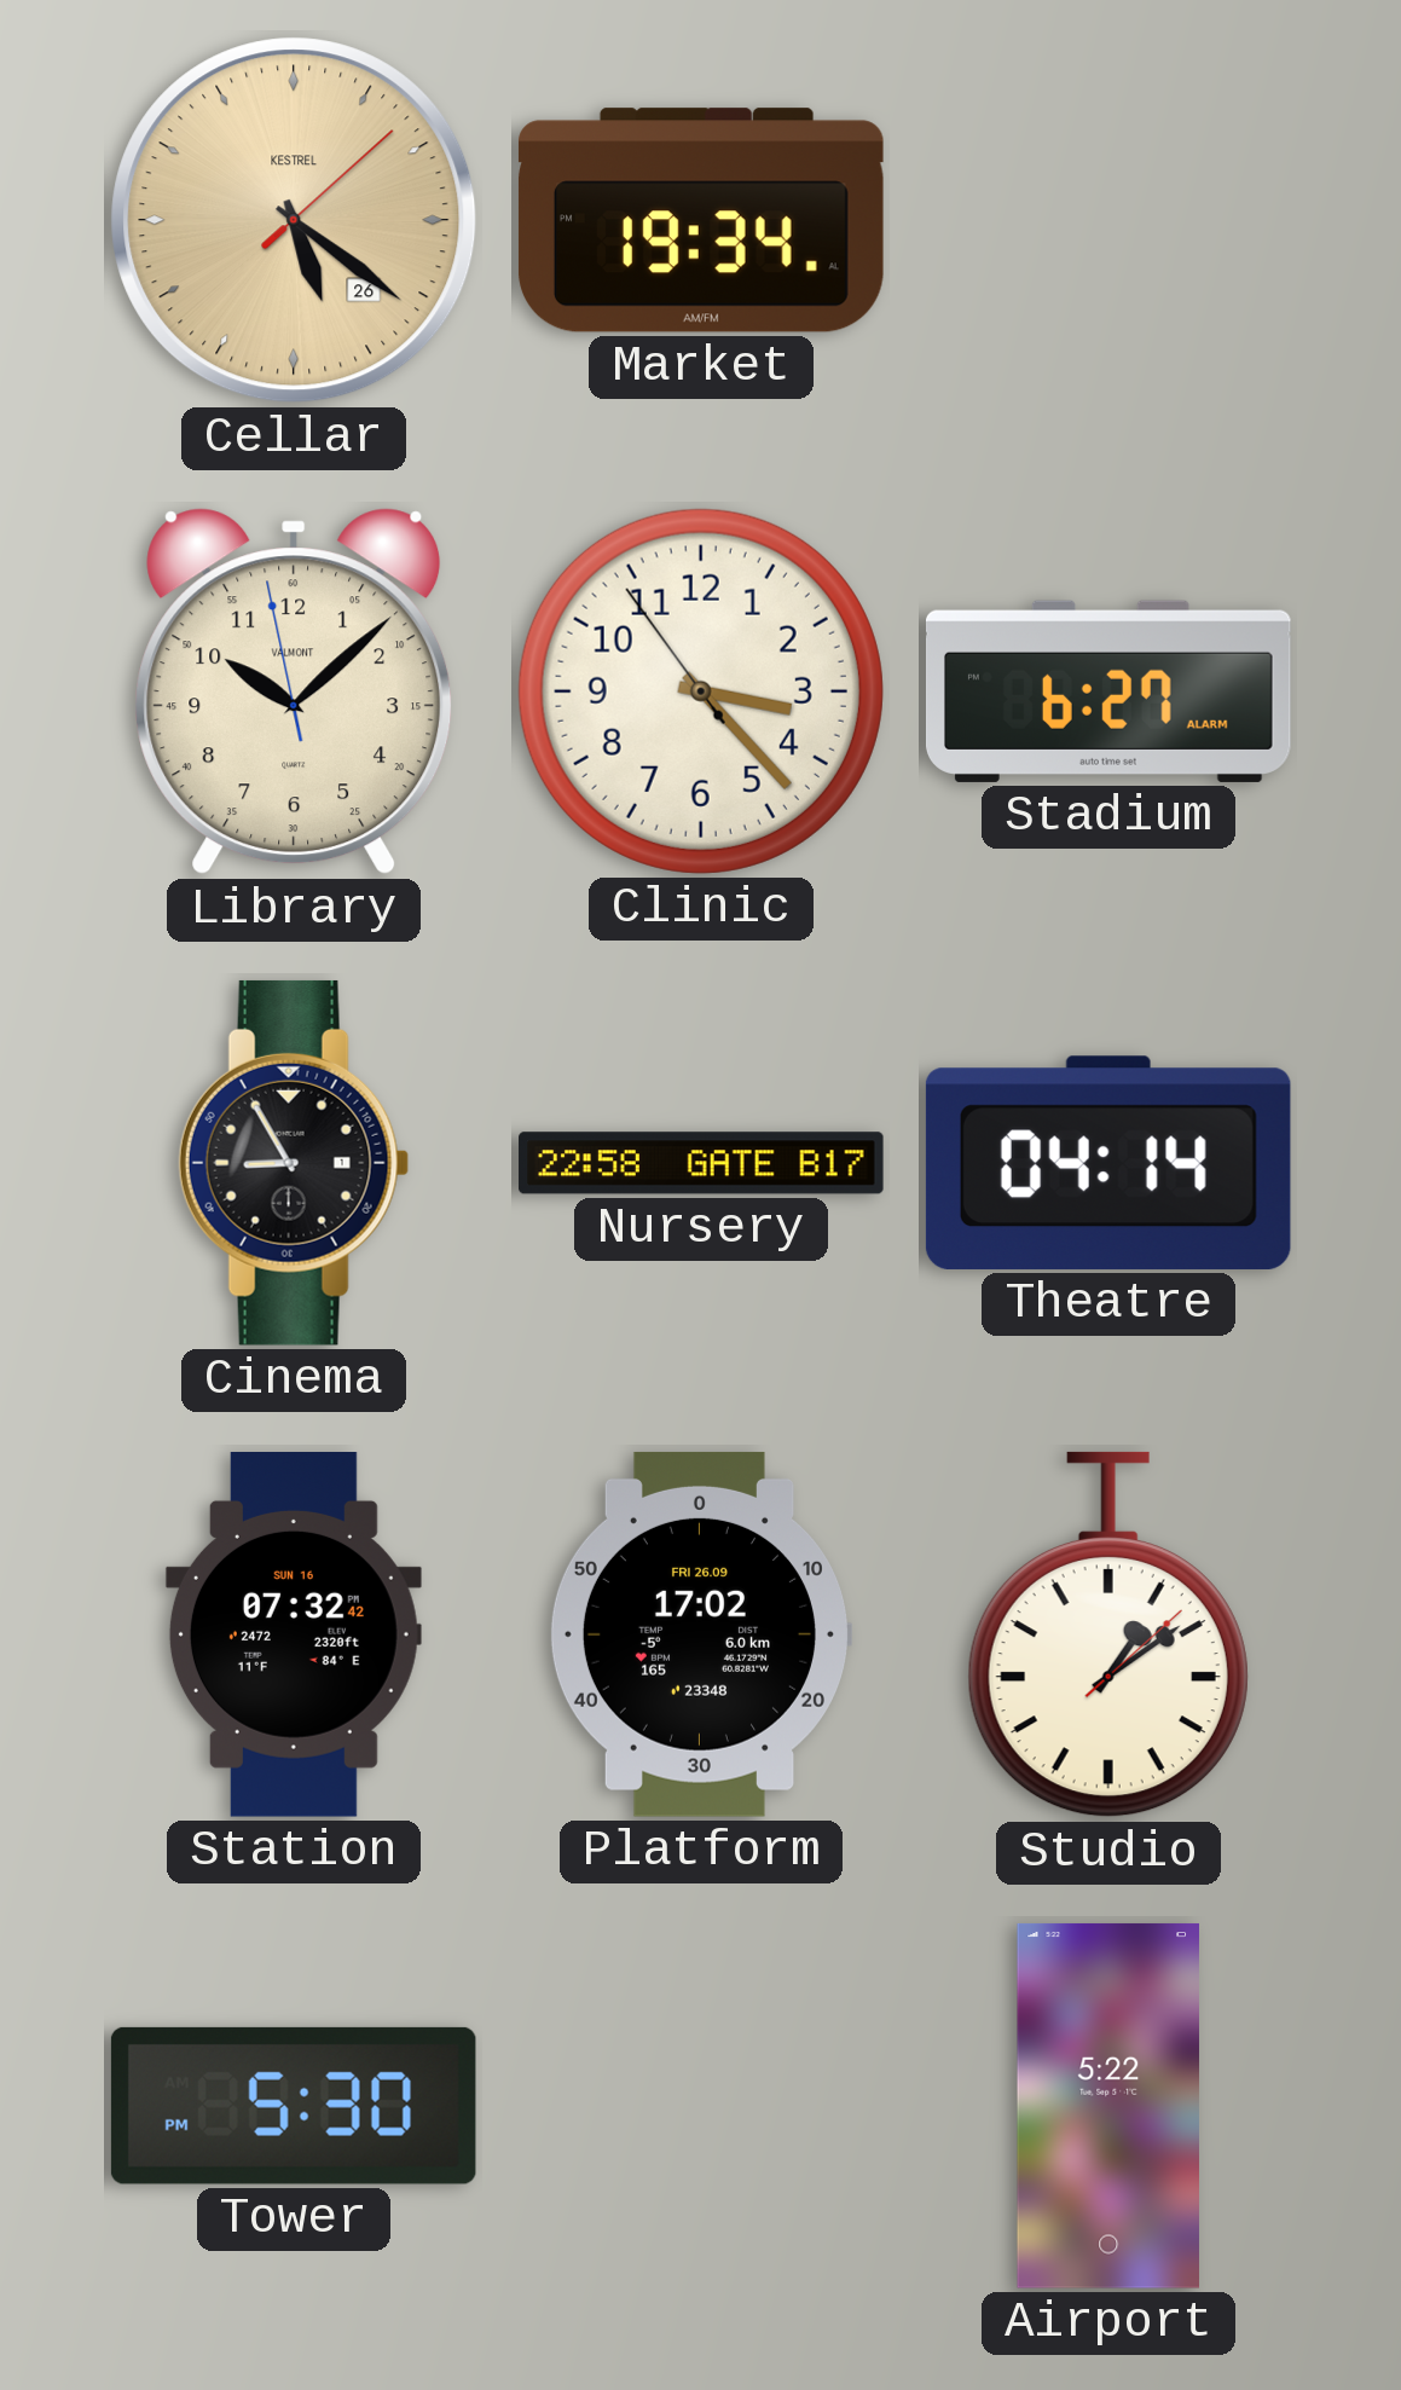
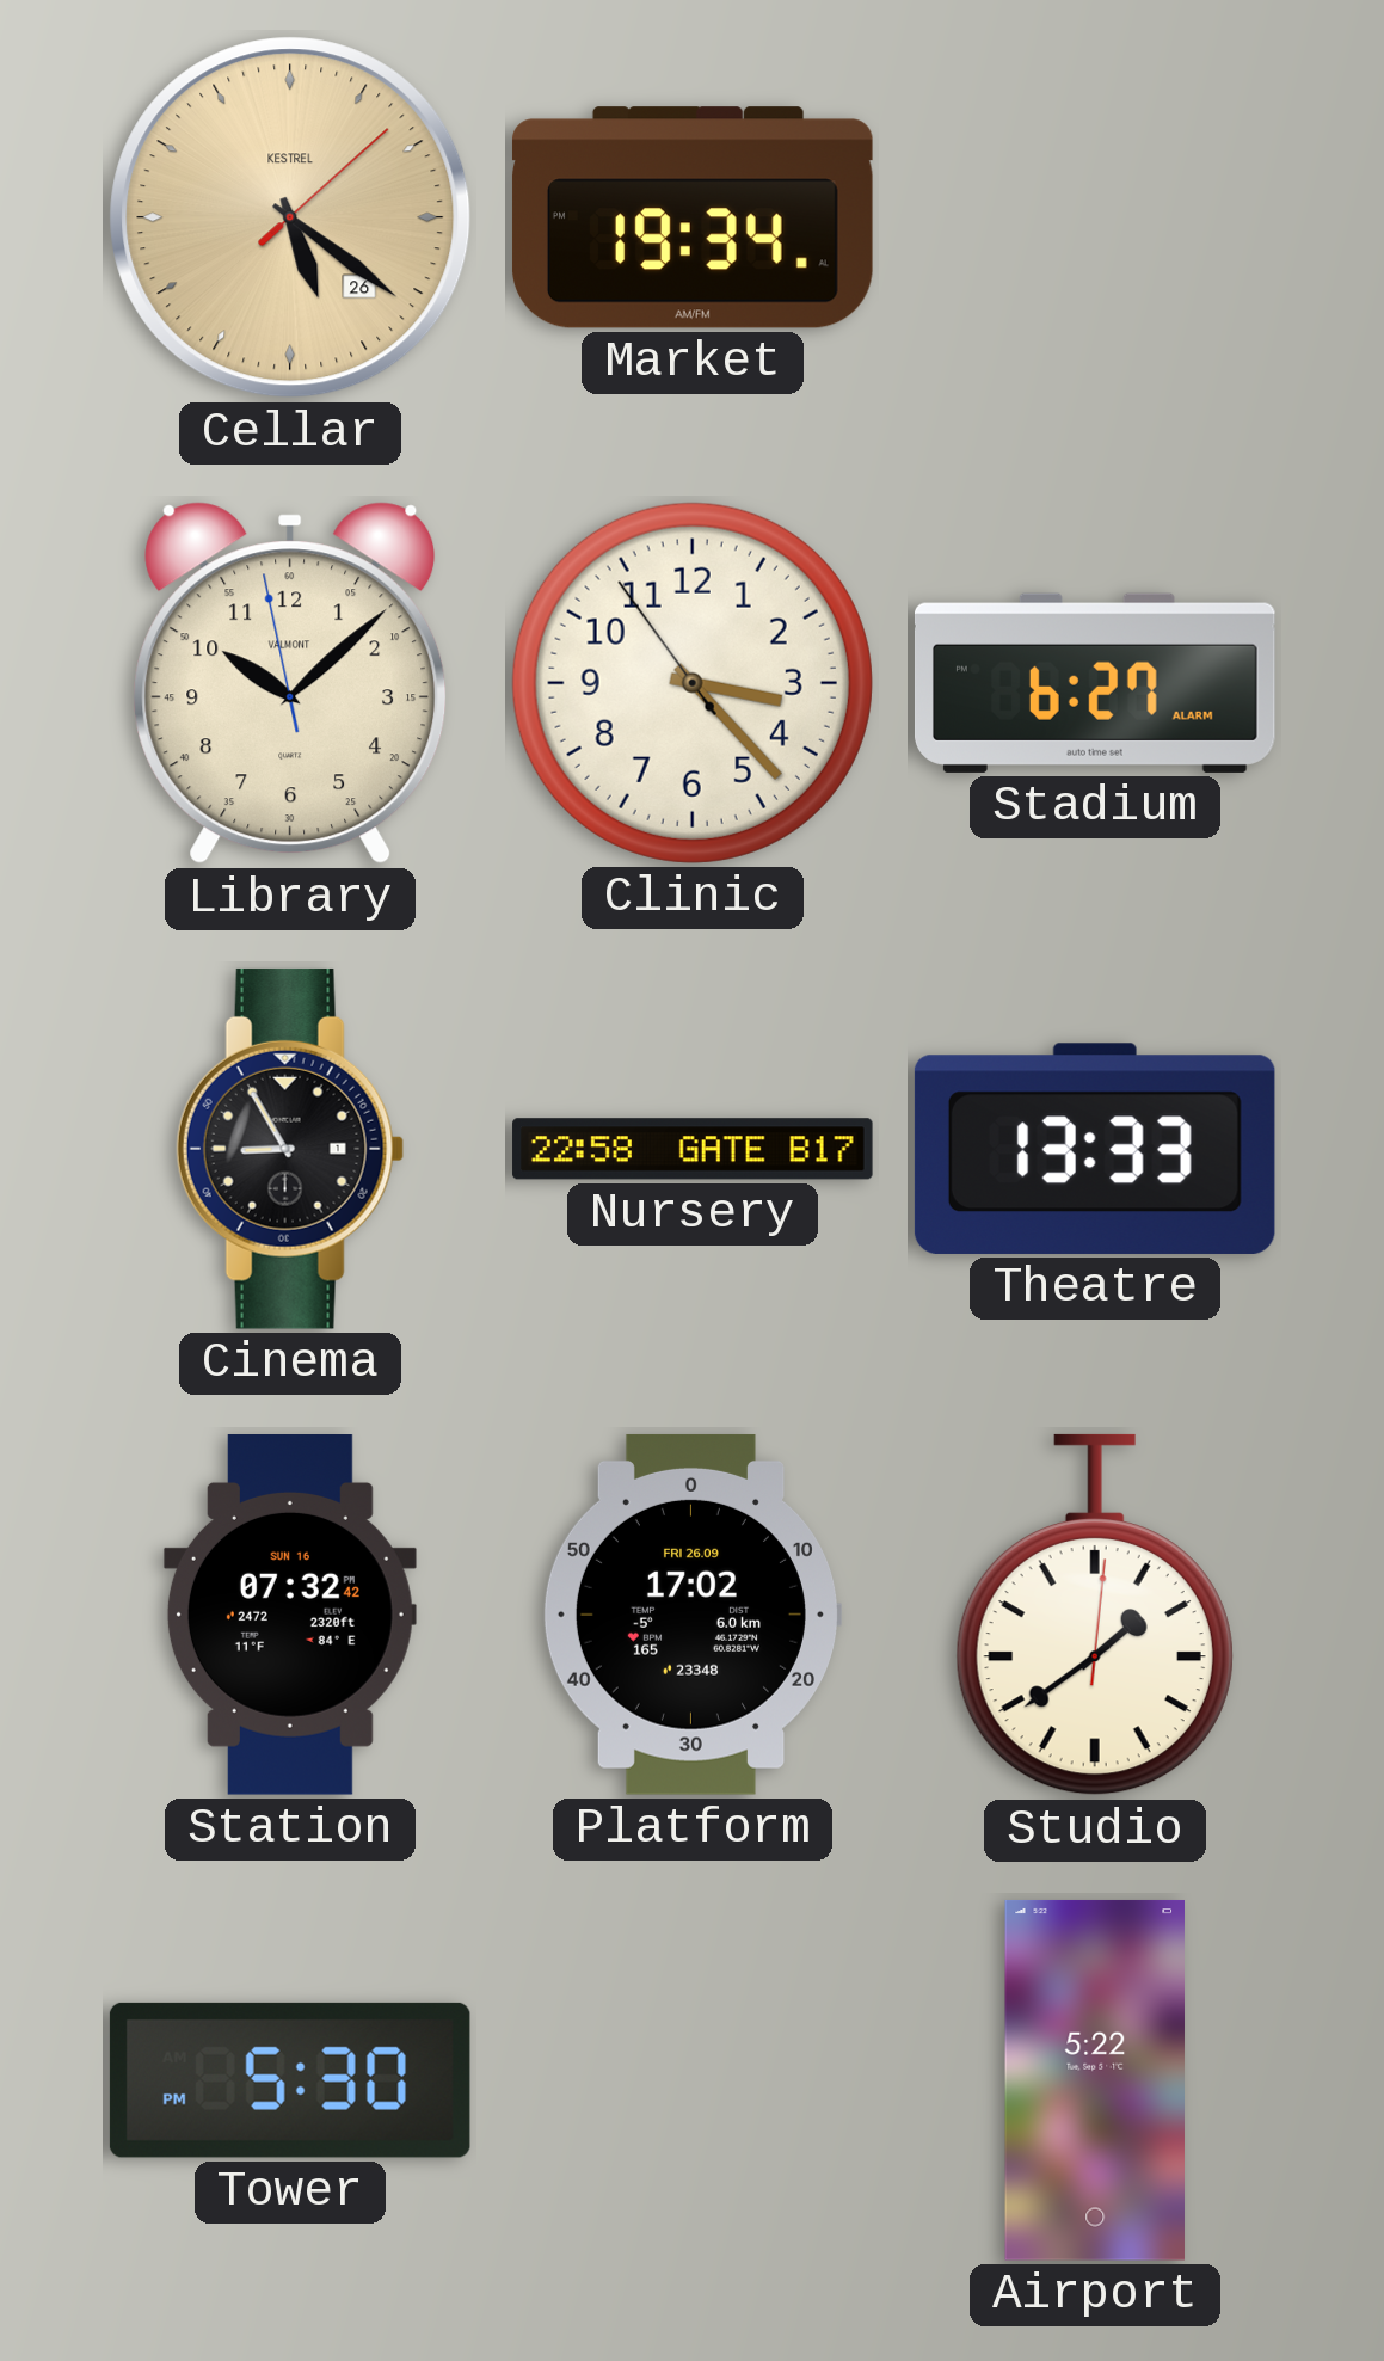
Theatre: 04:14 -> 13:33
Studio: 1:09 -> 1:39
